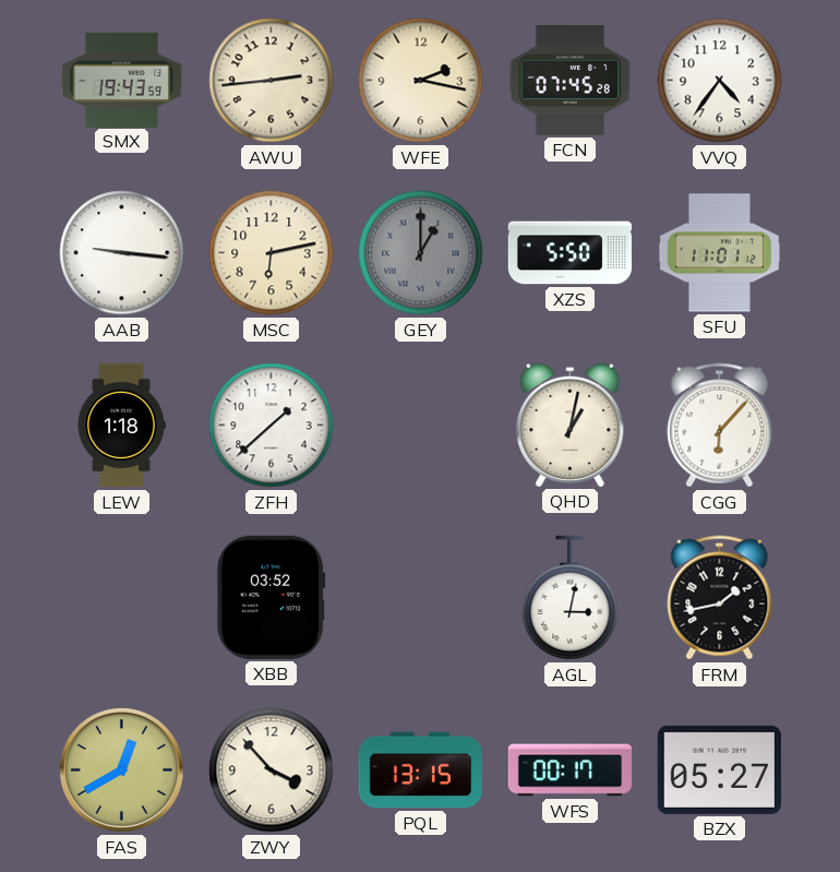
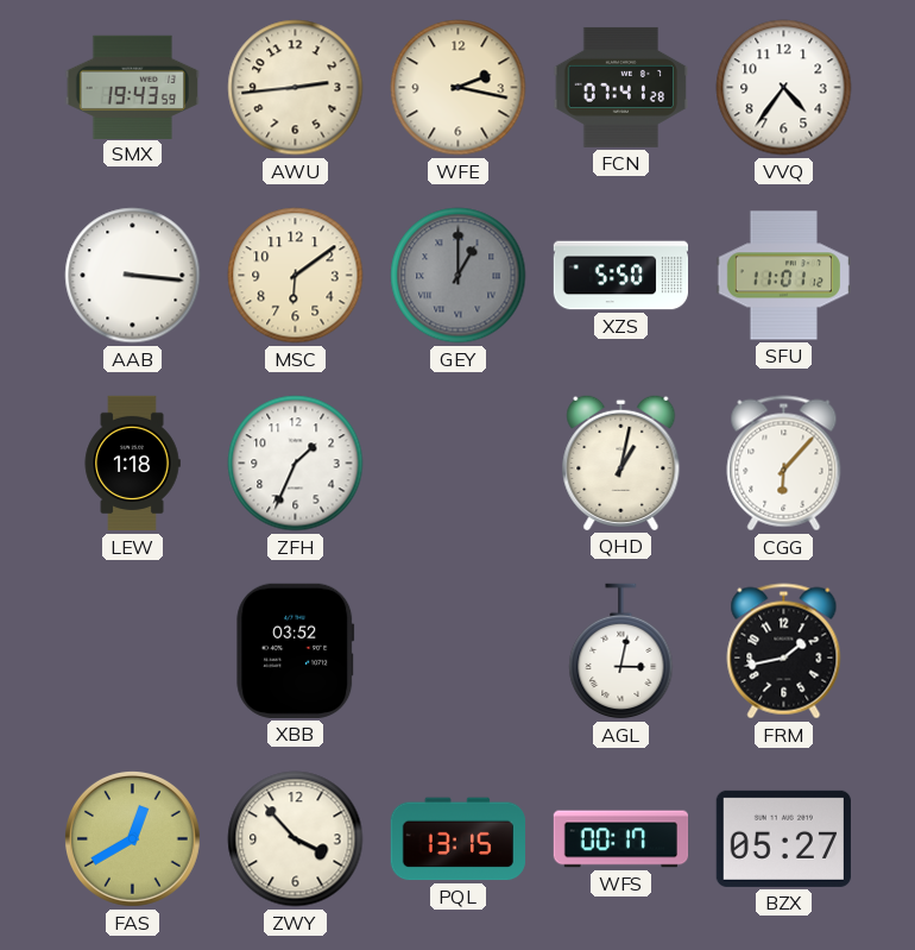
FCN: 07:45 -> 07:41
AAB: 9:16 -> 3:16
MSC: 6:13 -> 6:09
ZFH: 1:38 -> 1:34
